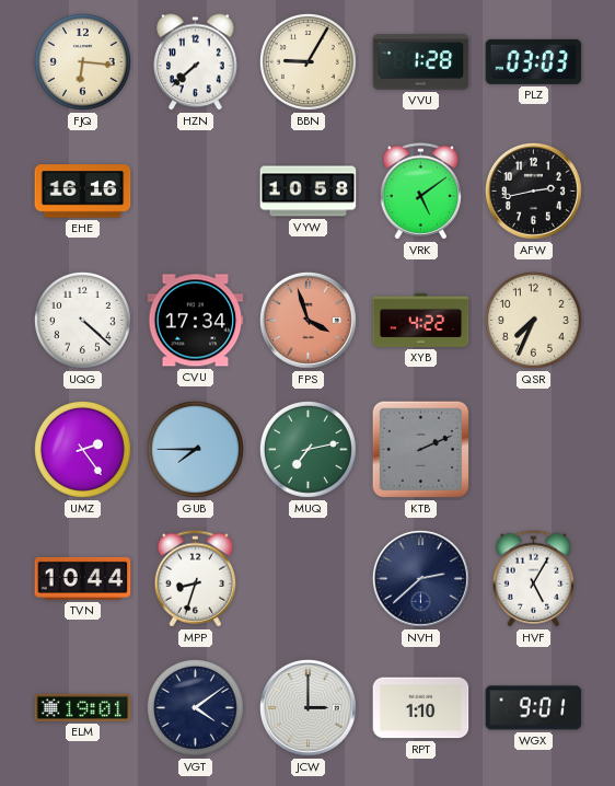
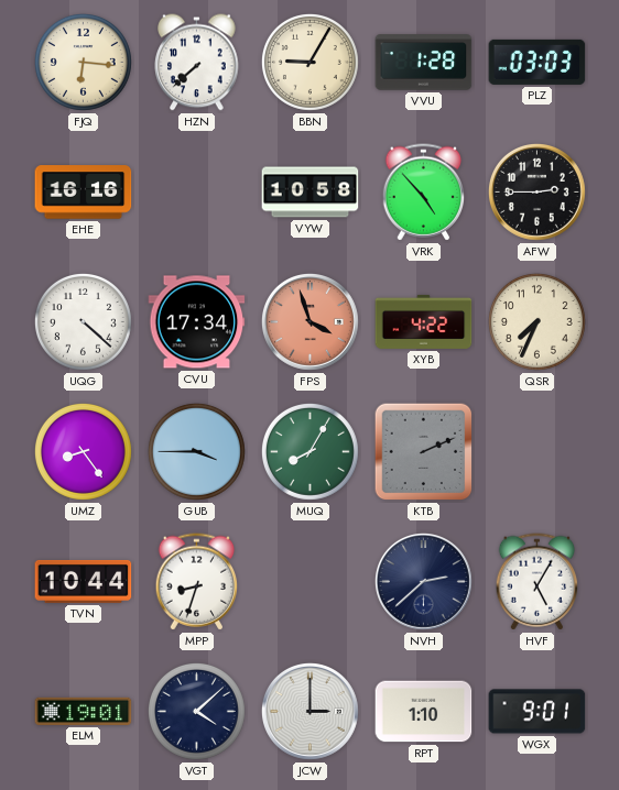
VRK: 5:09 -> 4:53
AFW: 2:43 -> 2:45
UMZ: 2:24 -> 8:24
GUB: 7:45 -> 3:45
MUQ: 7:13 -> 8:05
VGT: 4:09 -> 4:08
